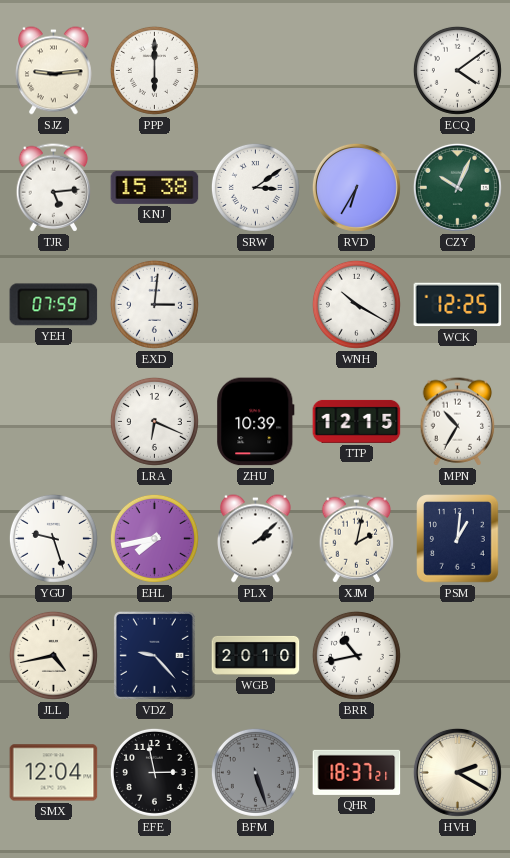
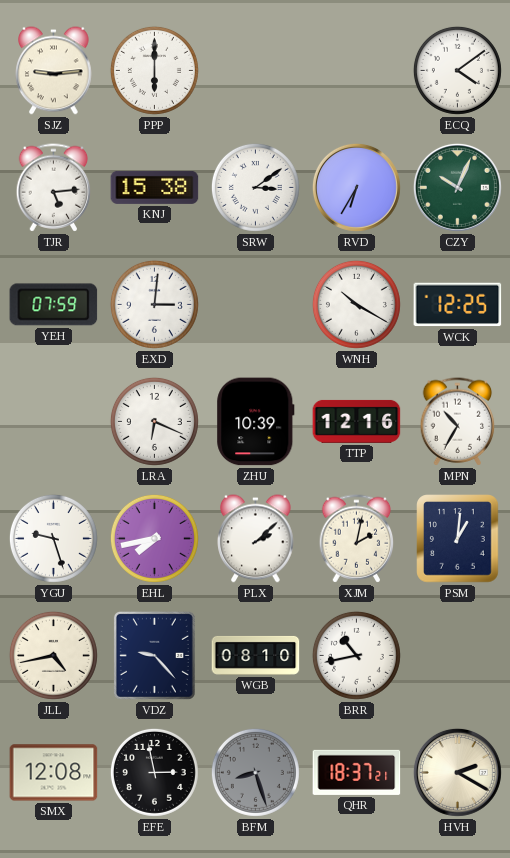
TTP: 12:15 -> 12:16
WGB: 20:10 -> 08:10
SMX: 12:04 -> 12:08
BFM: 5:27 -> 8:27
